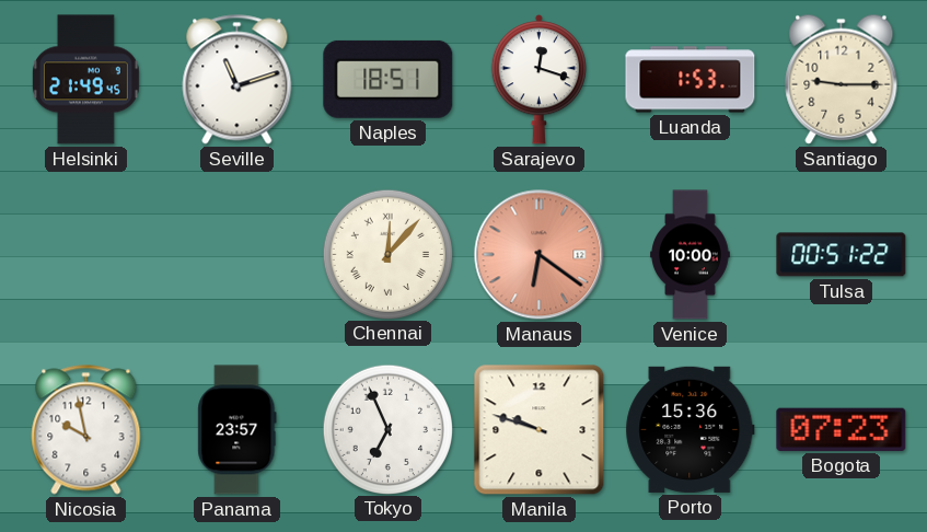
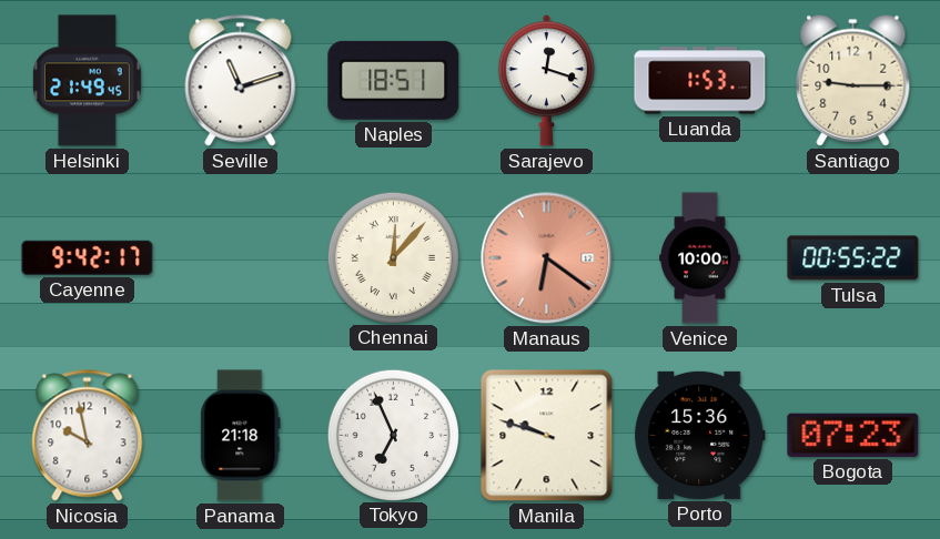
Cayenne: none -> 9:42
Tulsa: 00:51 -> 00:55
Panama: 23:57 -> 21:18
